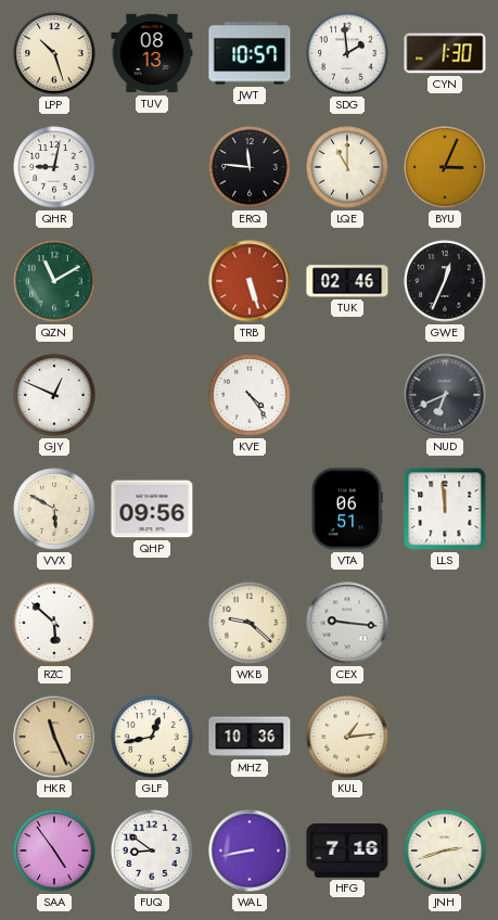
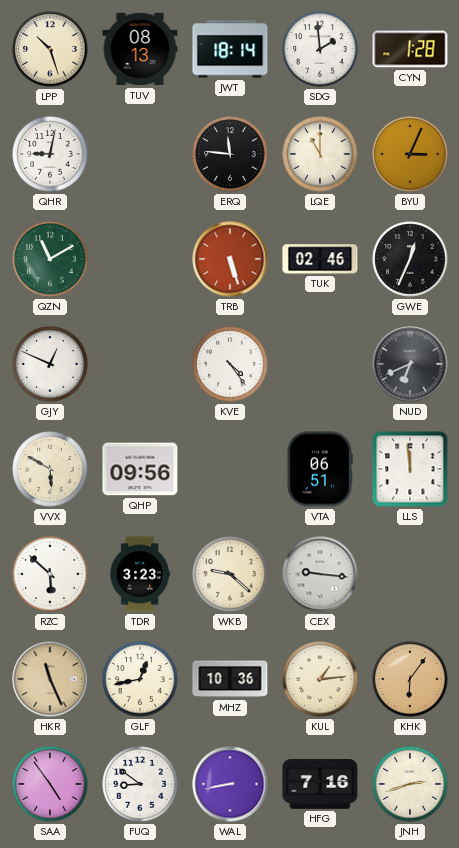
JWT: 10:57 -> 18:14
CYN: 1:30 -> 1:28
TDR: none -> 3:23
KHK: none -> 6:06
